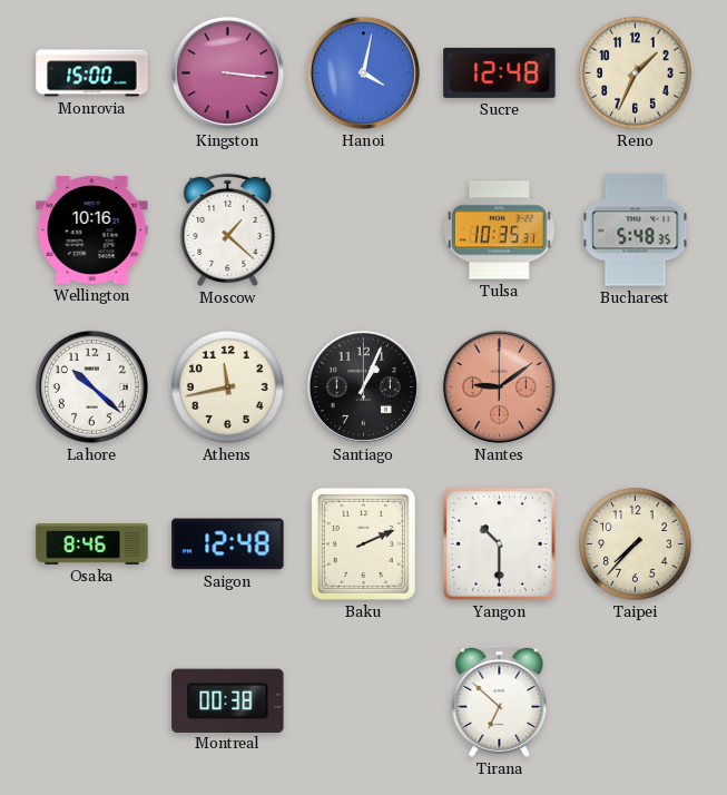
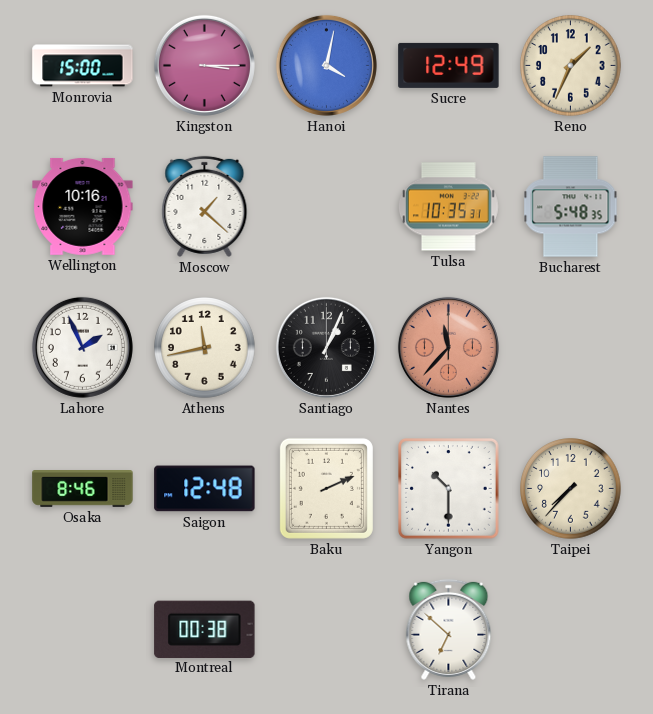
Kingston: 3:16 -> 3:15
Sucre: 12:48 -> 12:49
Lahore: 10:22 -> 1:56
Nantes: 9:09 -> 11:37
